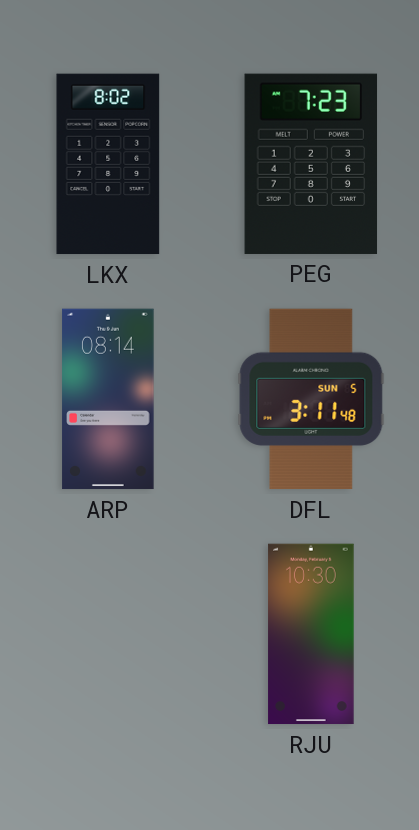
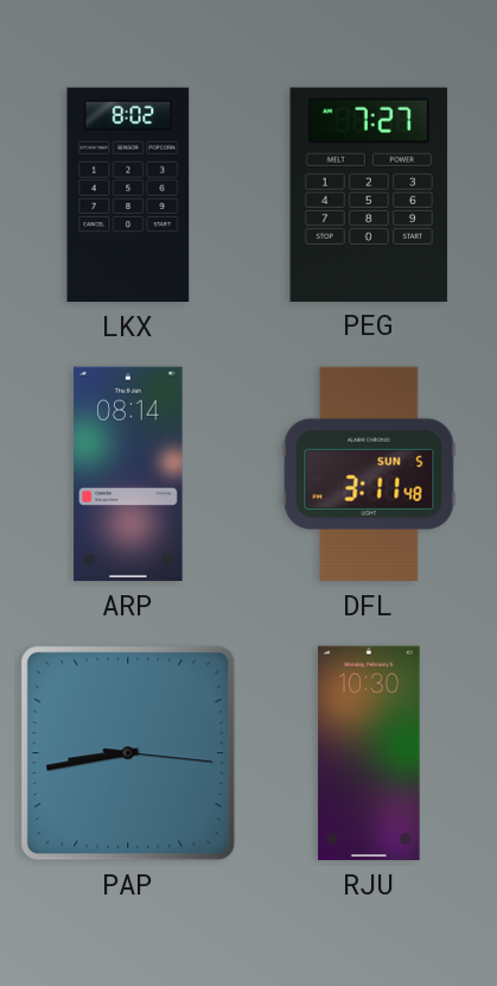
PEG: 7:23 -> 7:27
PAP: none -> 8:43
